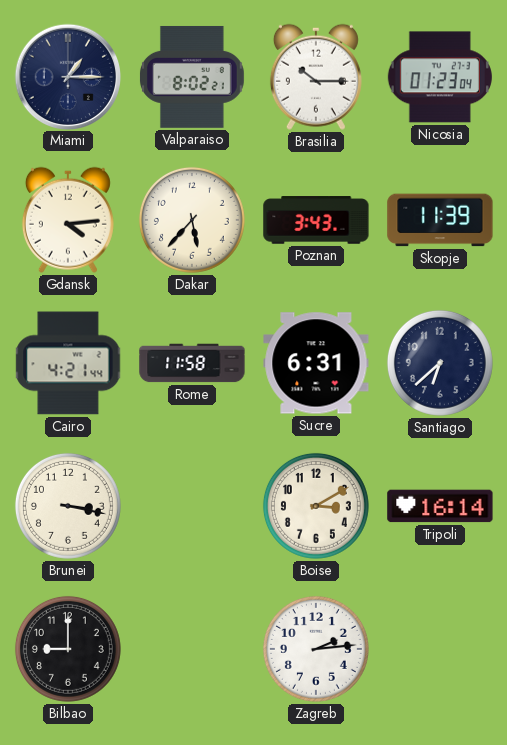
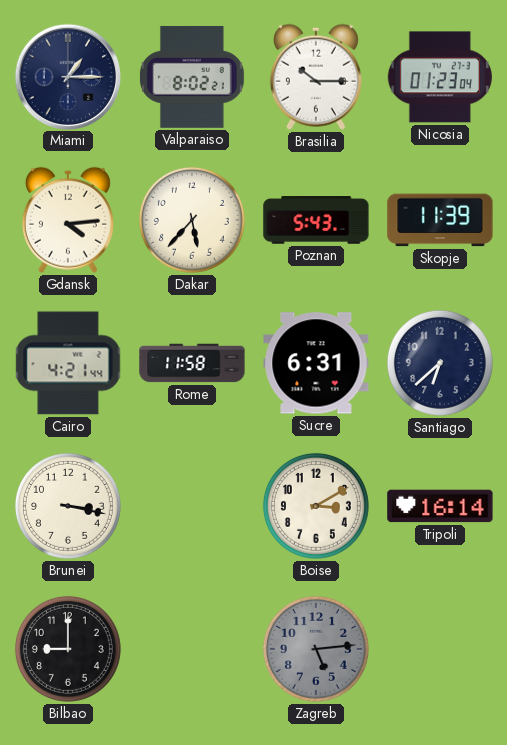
Poznan: 3:43 -> 5:43
Zagreb: 2:14 -> 5:14
Zagreb dial: white -> grey
